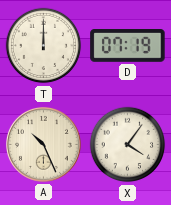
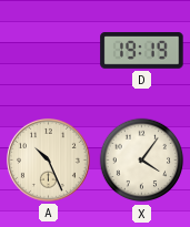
T: 12:00 -> none
D: 07:19 -> 19:19
